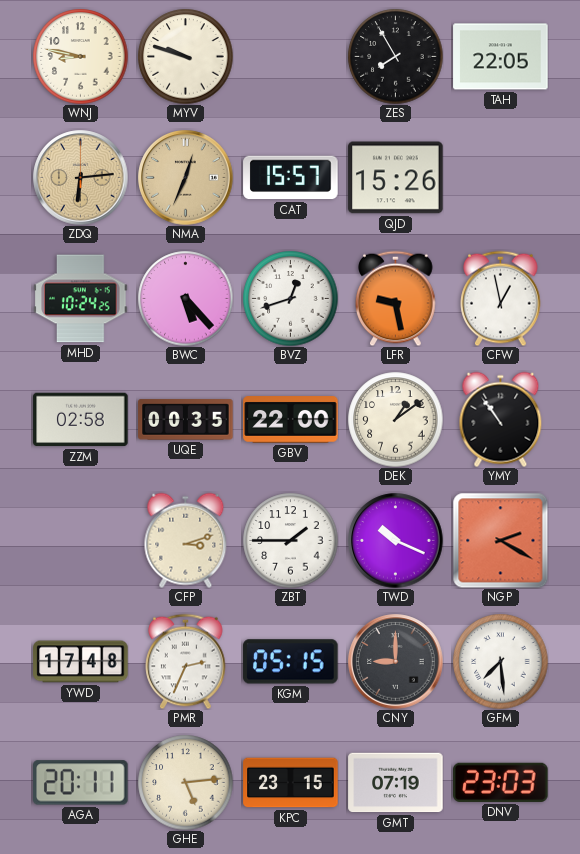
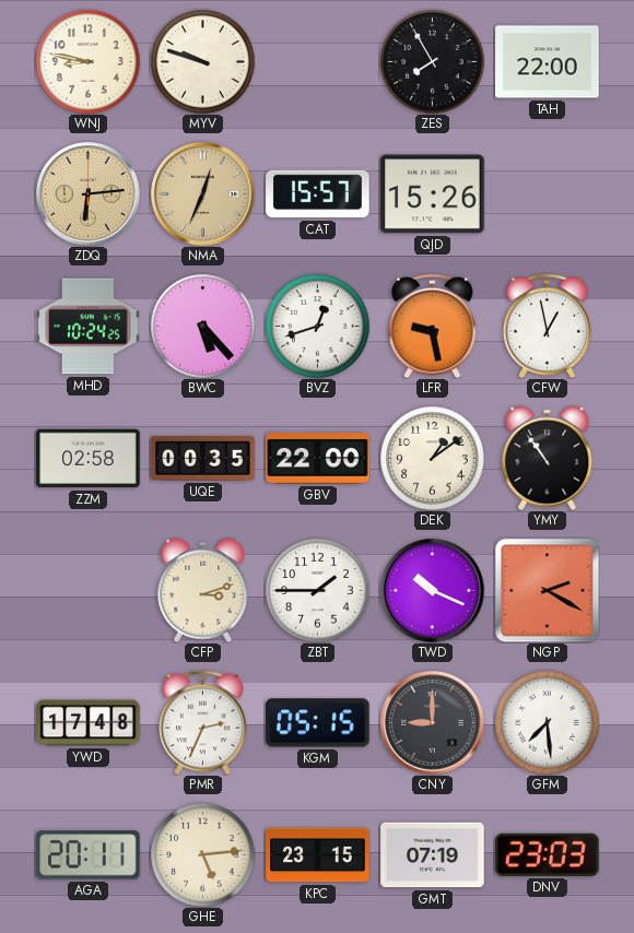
TAH: 22:05 -> 22:00
